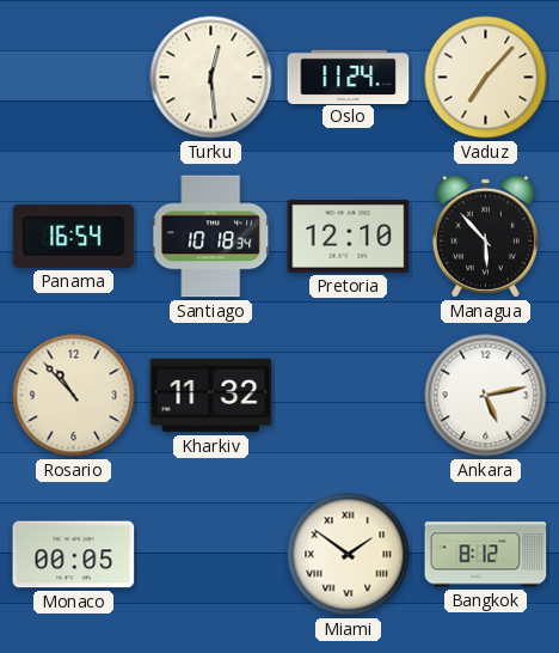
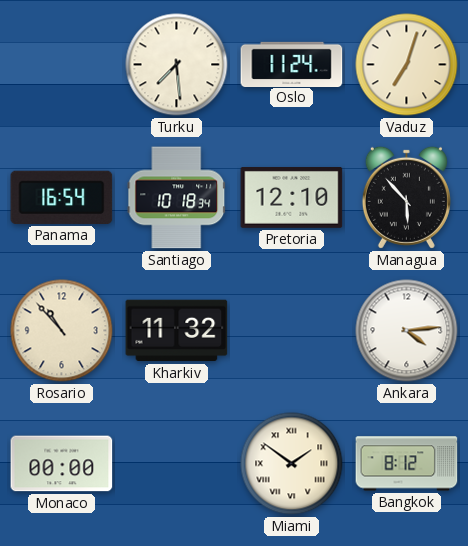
Turku: 12:29 -> 7:29
Vaduz: 7:07 -> 7:03
Ankara: 5:13 -> 4:14
Monaco: 00:05 -> 00:00
